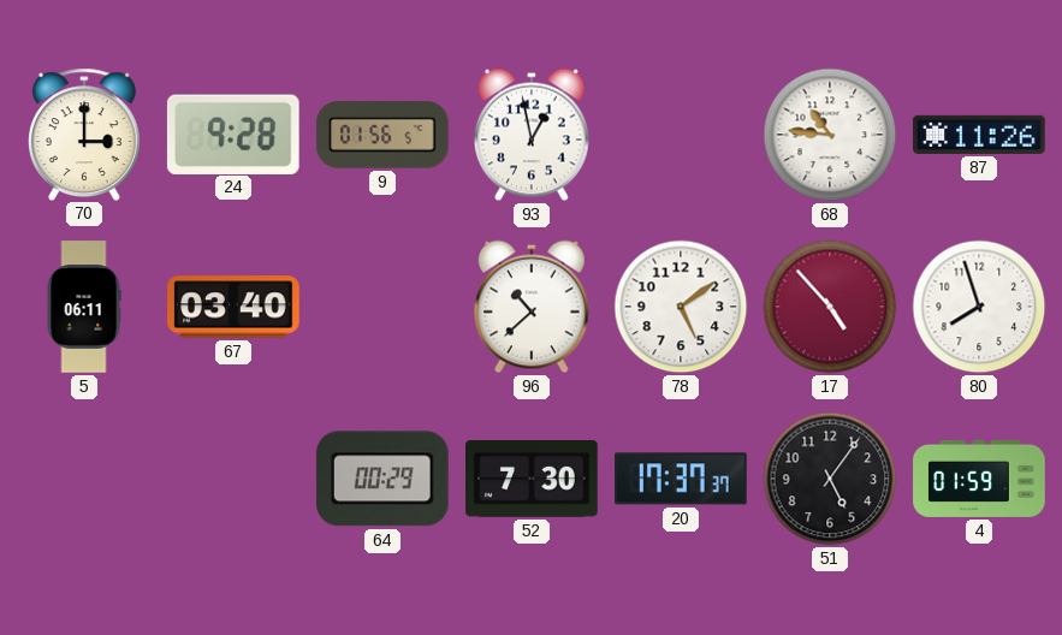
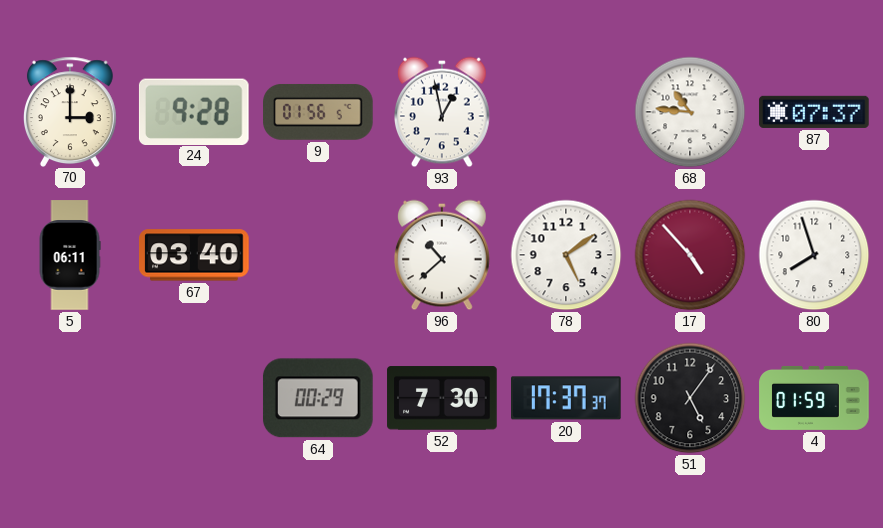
87: 11:26 -> 07:37
